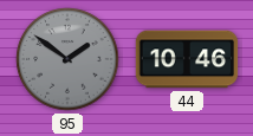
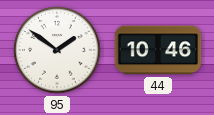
95 dial: grey -> white
